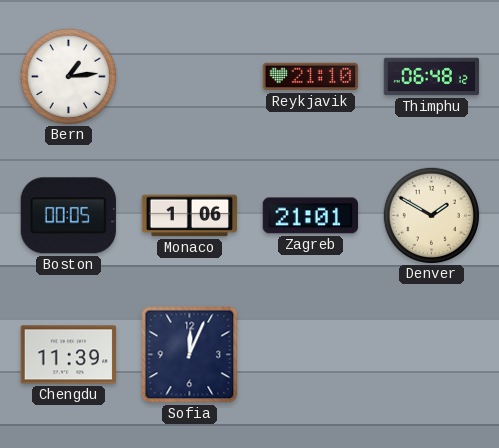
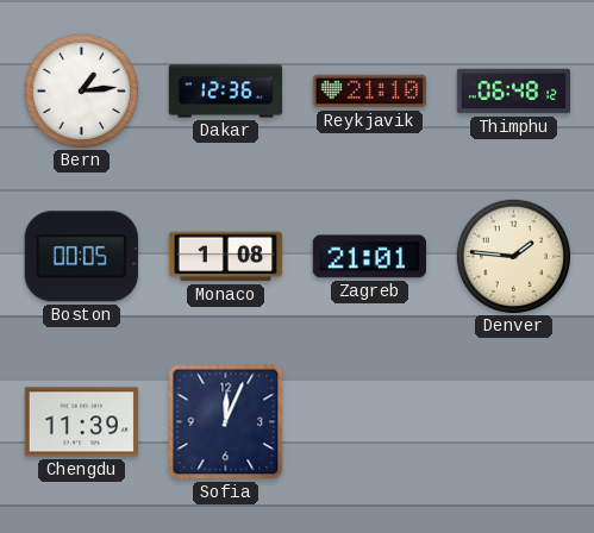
Dakar: none -> 12:36
Monaco: 1:06 -> 1:08
Denver: 1:50 -> 1:46
